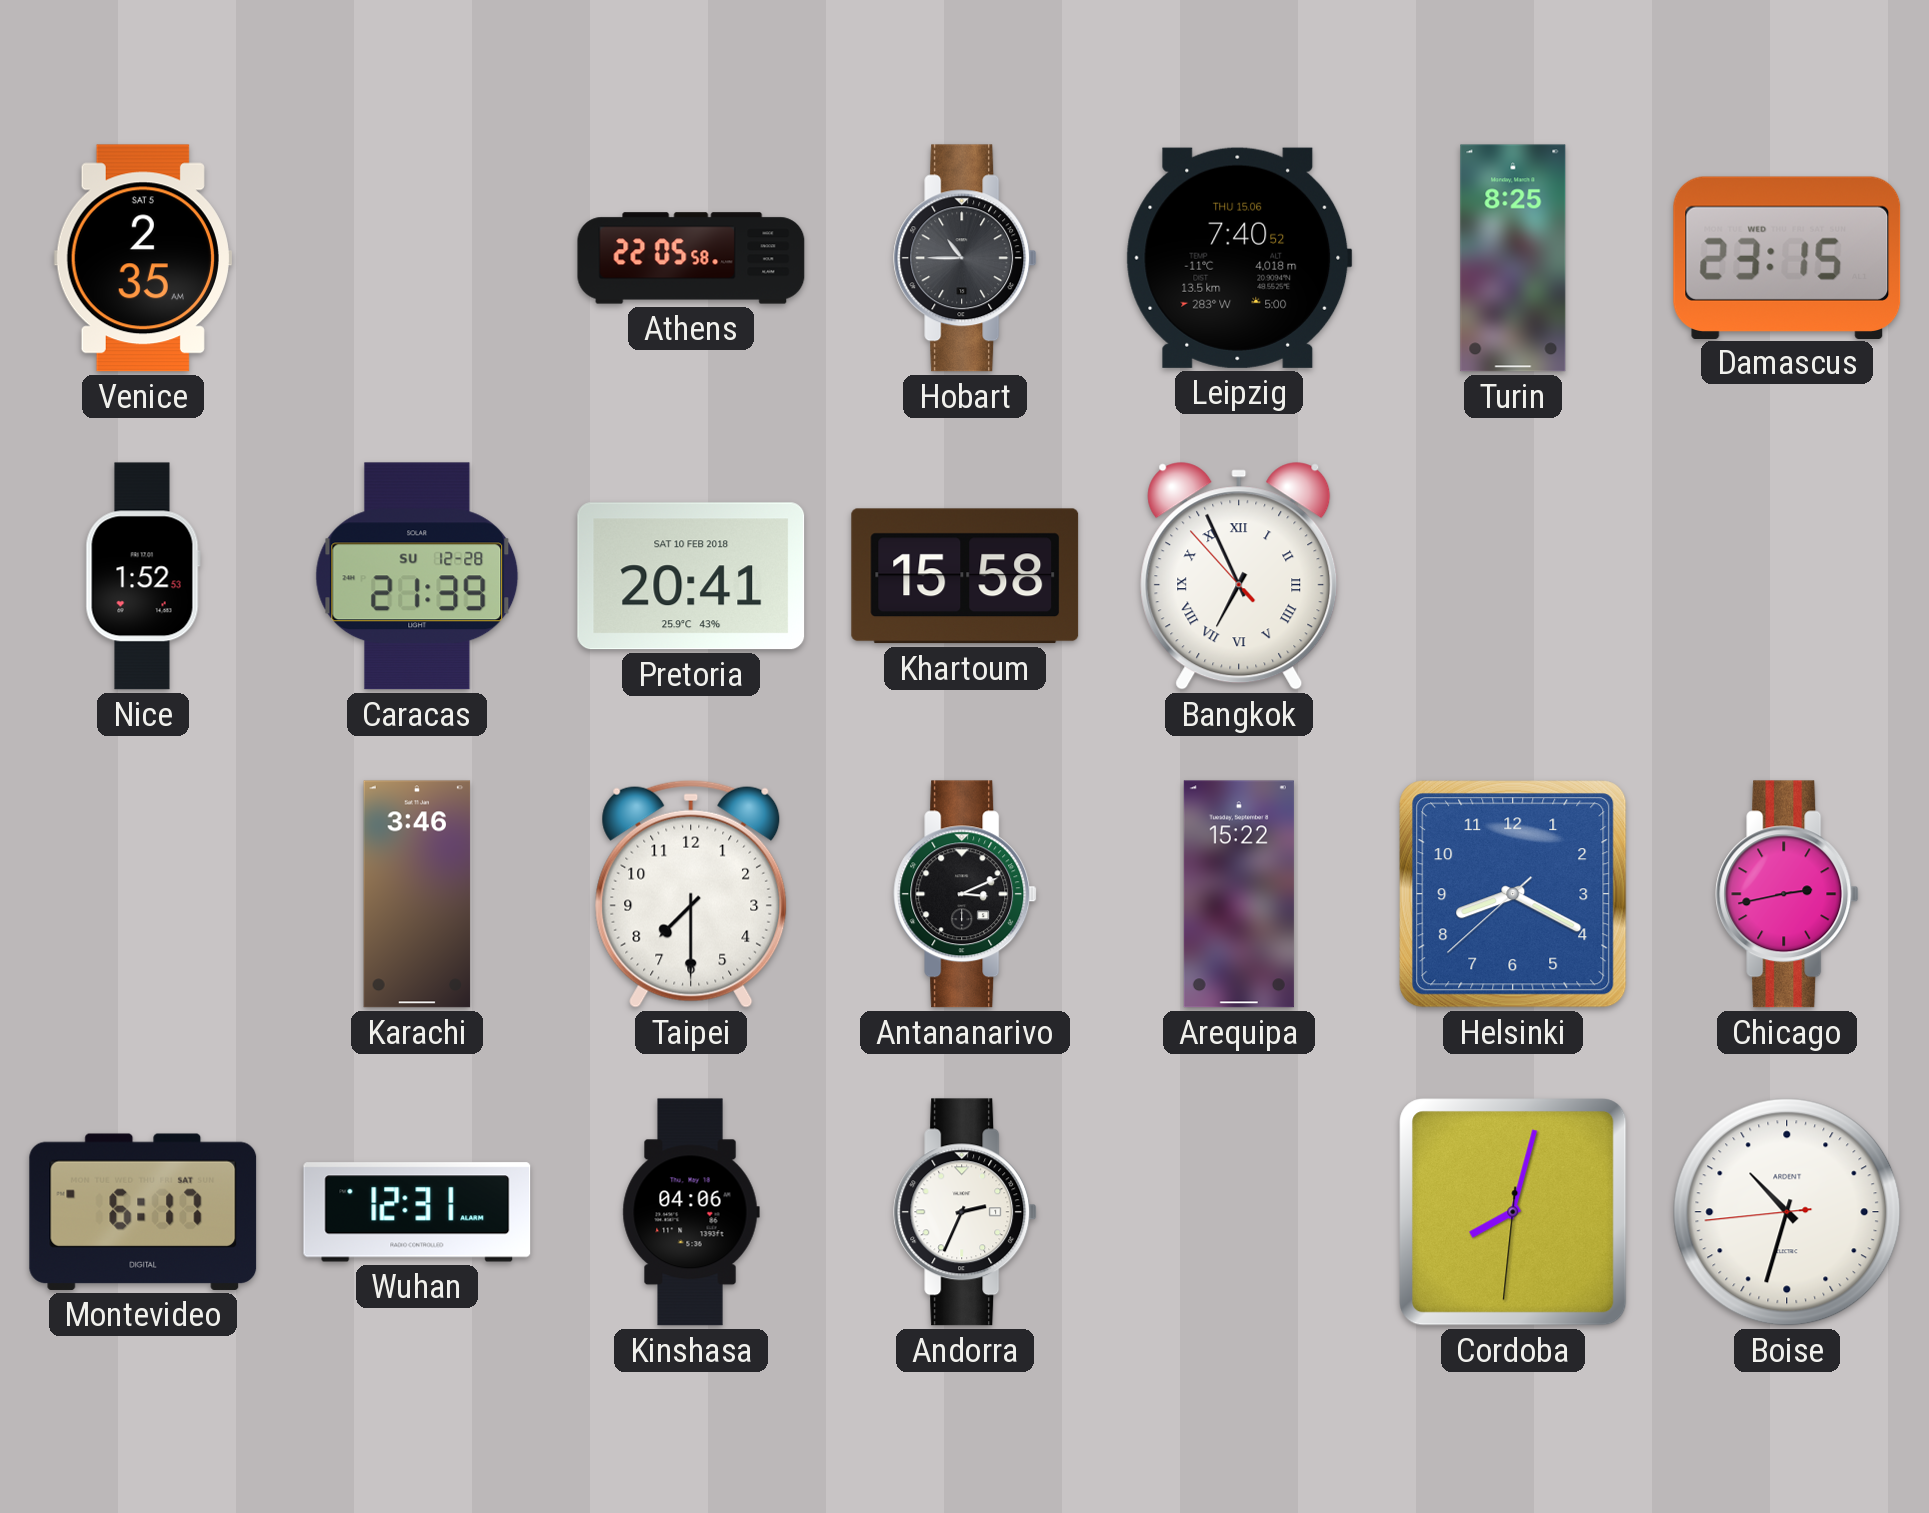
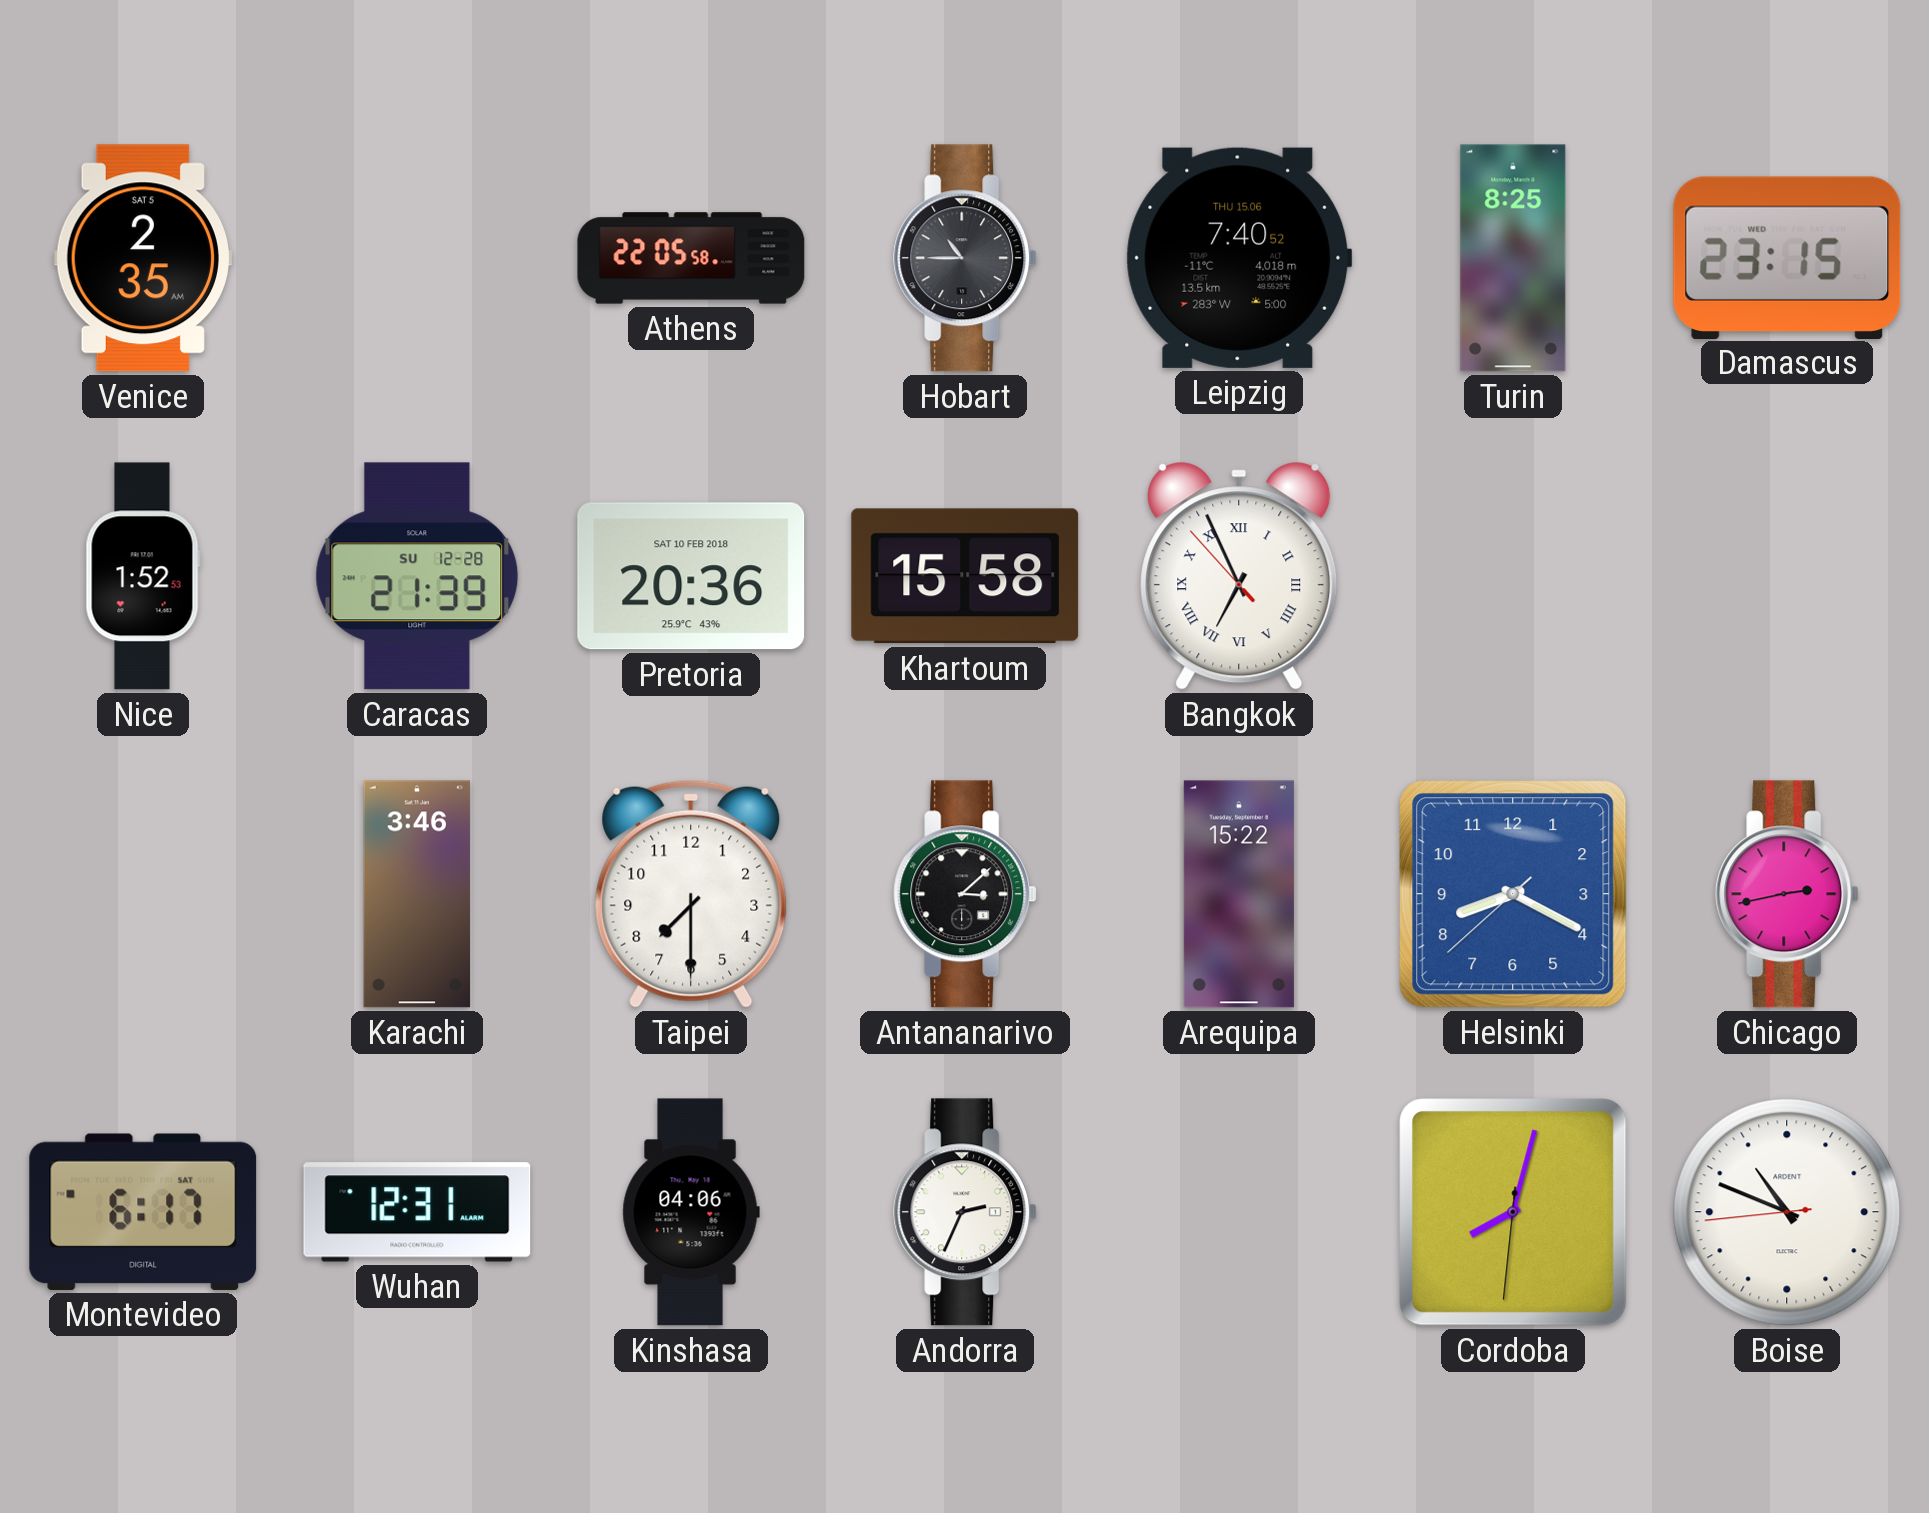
Pretoria: 20:41 -> 20:36
Antananarivo: 3:11 -> 3:08
Boise: 10:32 -> 10:48
